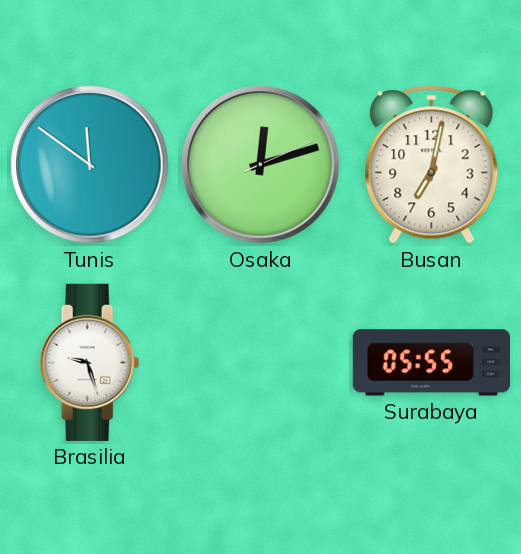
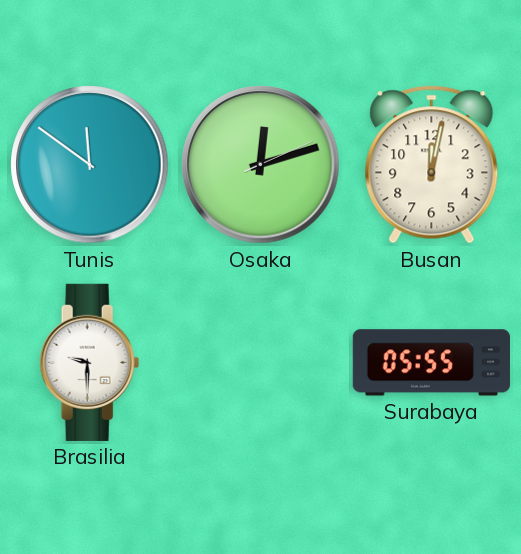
Busan: 7:02 -> 12:02
Brasilia: 9:27 -> 9:30
